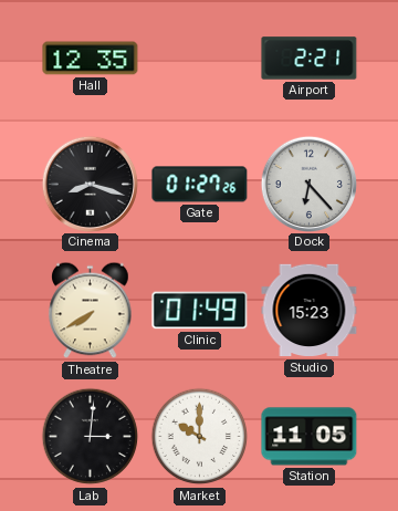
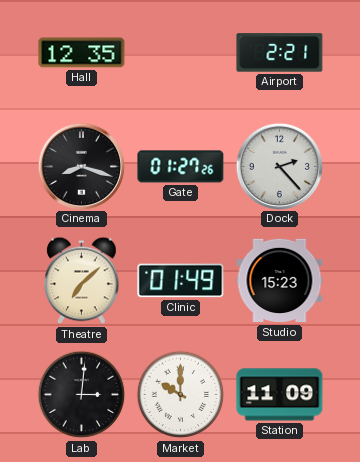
Dock: 6:23 -> 2:23
Theatre: 7:40 -> 7:08
Station: 11:05 -> 11:09
